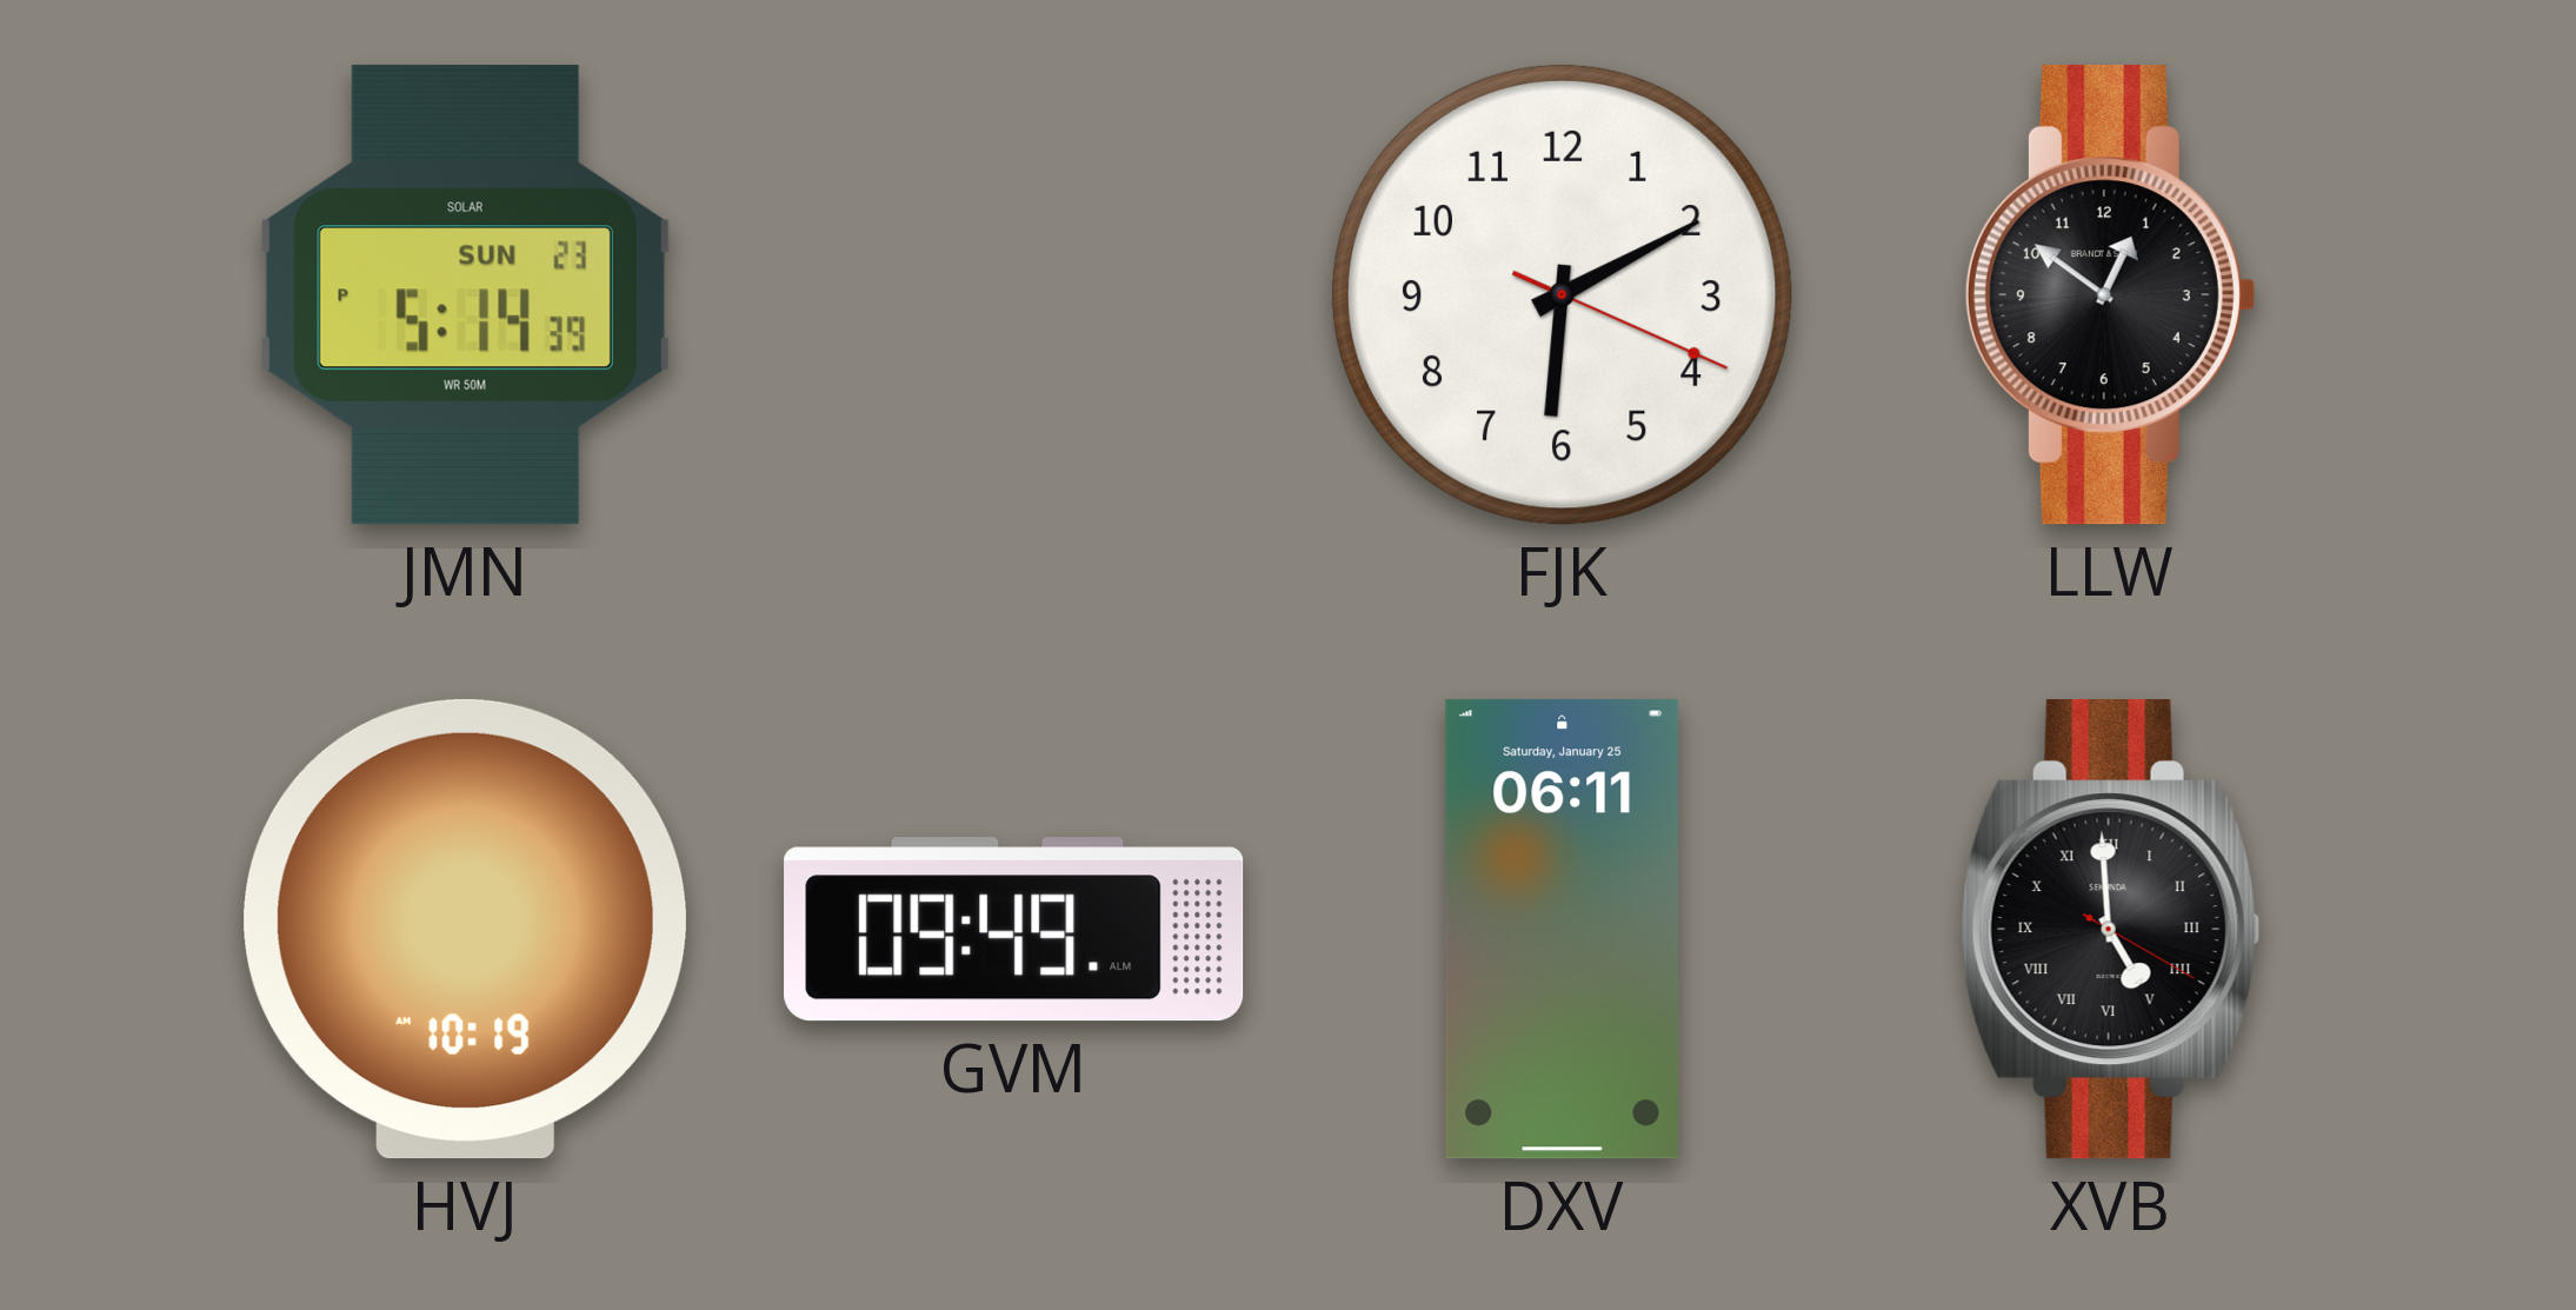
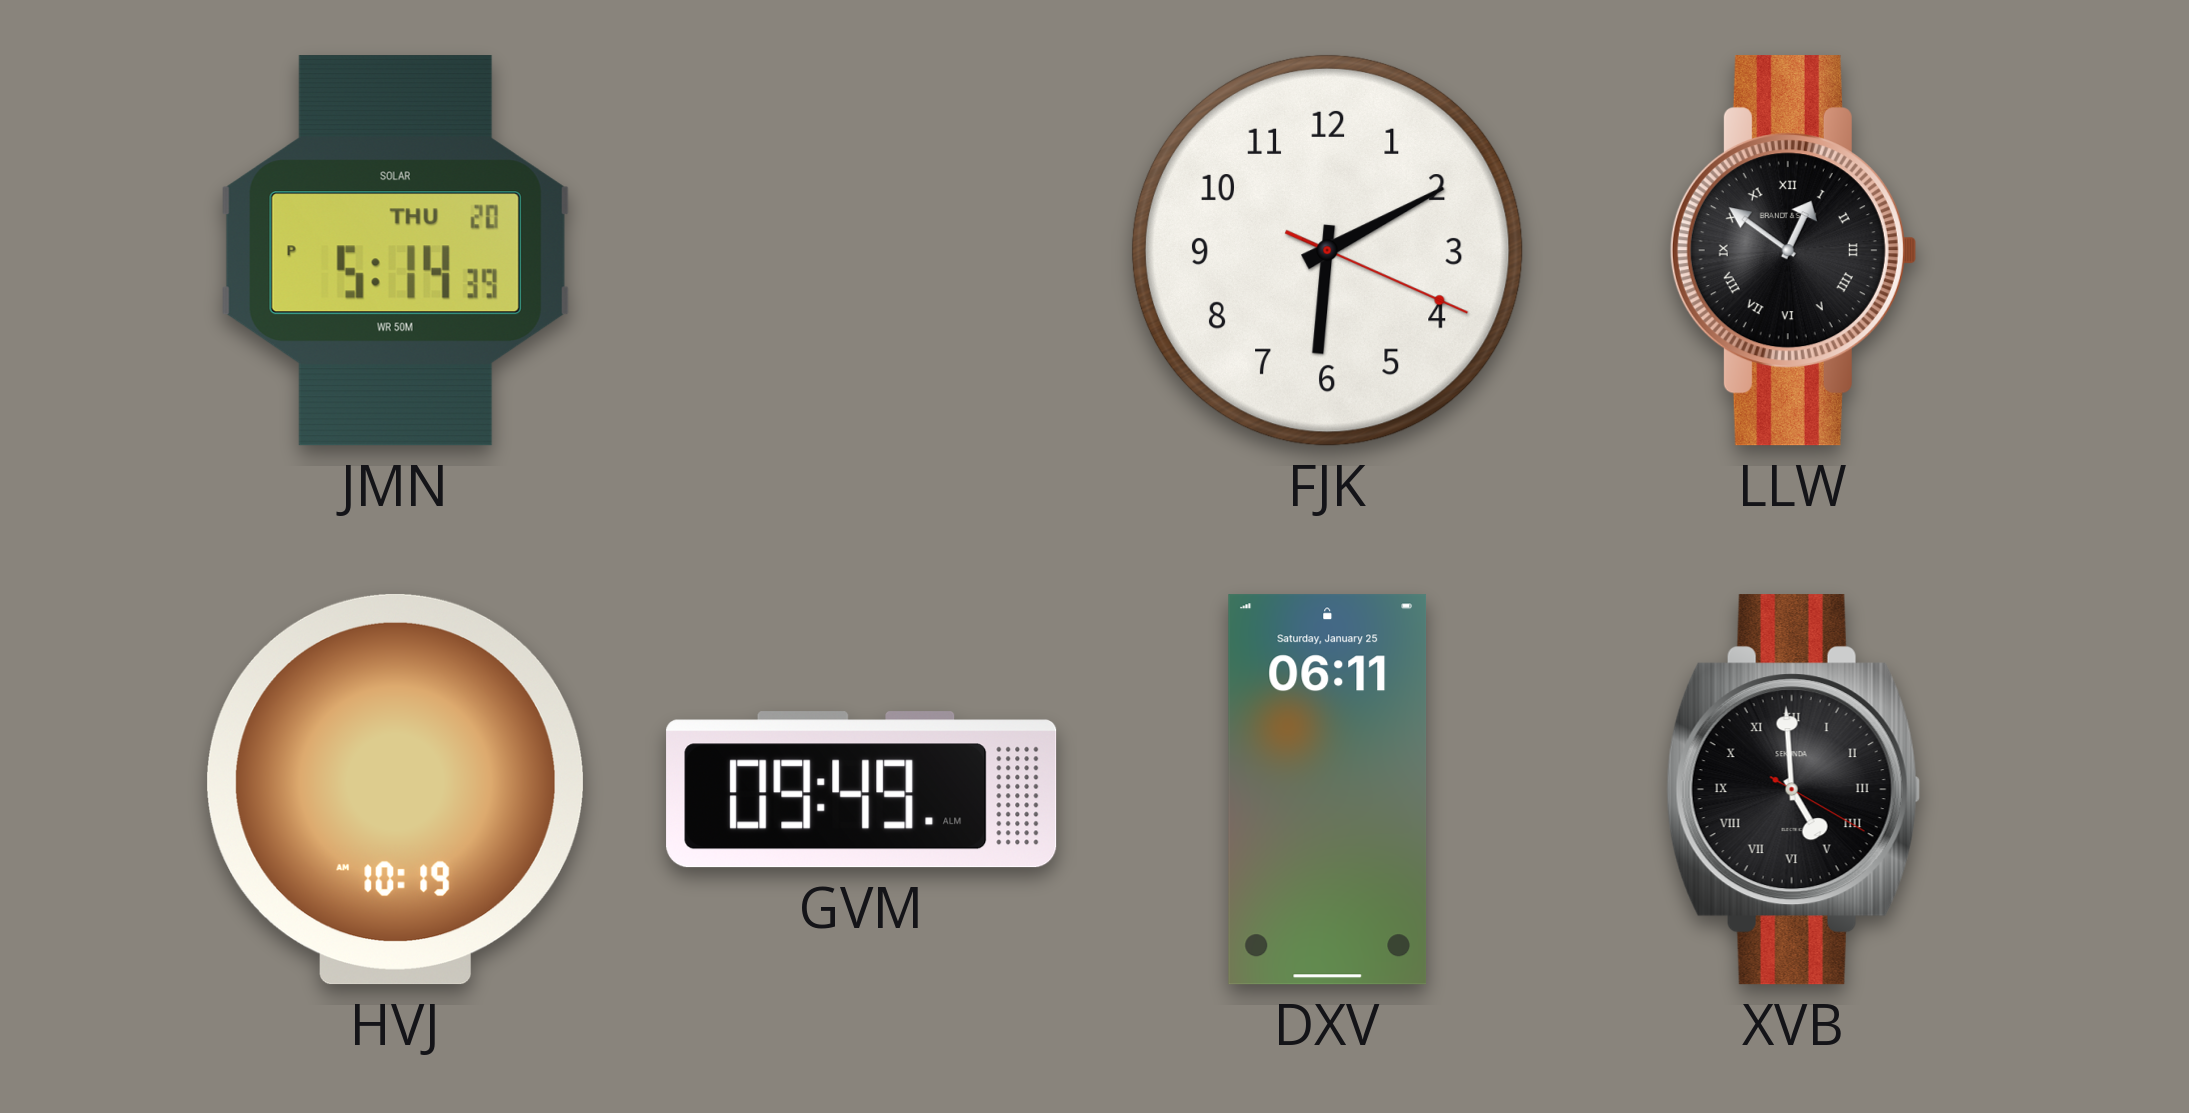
JMN date: SUN 23 -> THU 20
LLW numerals: Arabic -> Roman
